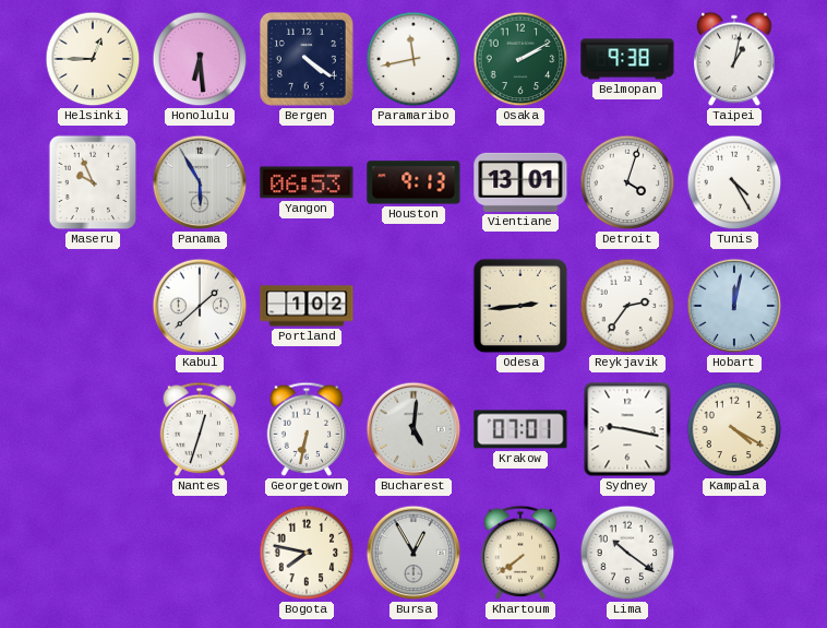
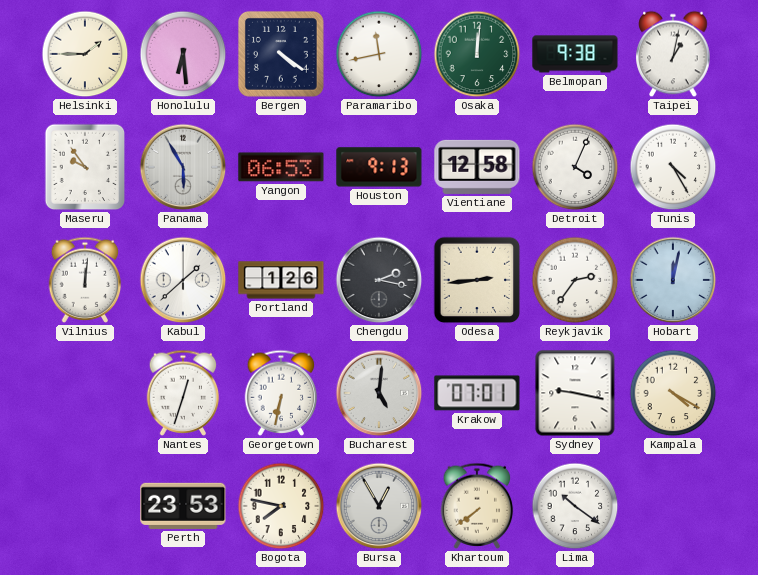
Helsinki: 12:45 -> 1:45
Osaka: 2:10 -> 12:01
Maseru: 9:56 -> 9:54
Vientiane: 13:01 -> 12:58
Detroit: 4:03 -> 4:04
Vilnius: none -> 12:01
Portland: 1:02 -> 1:26
Chengdu: none -> 2:17
Perth: none -> 23:53
